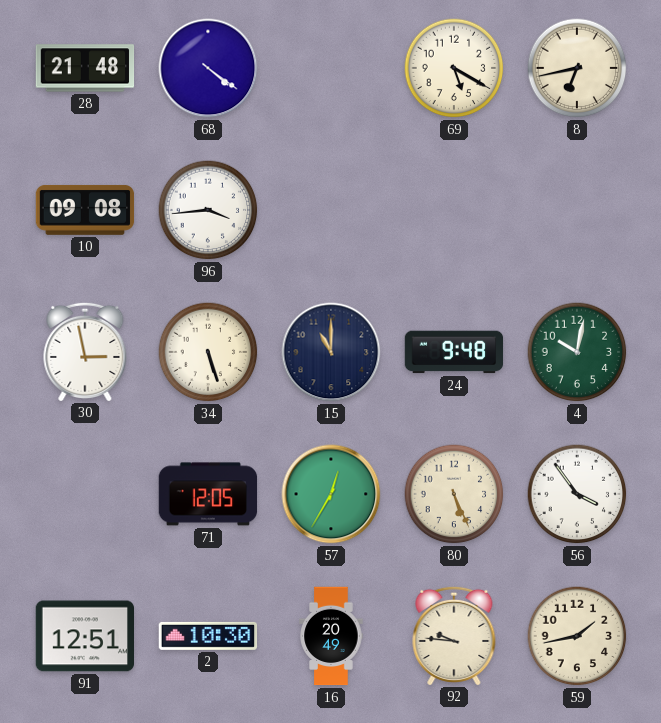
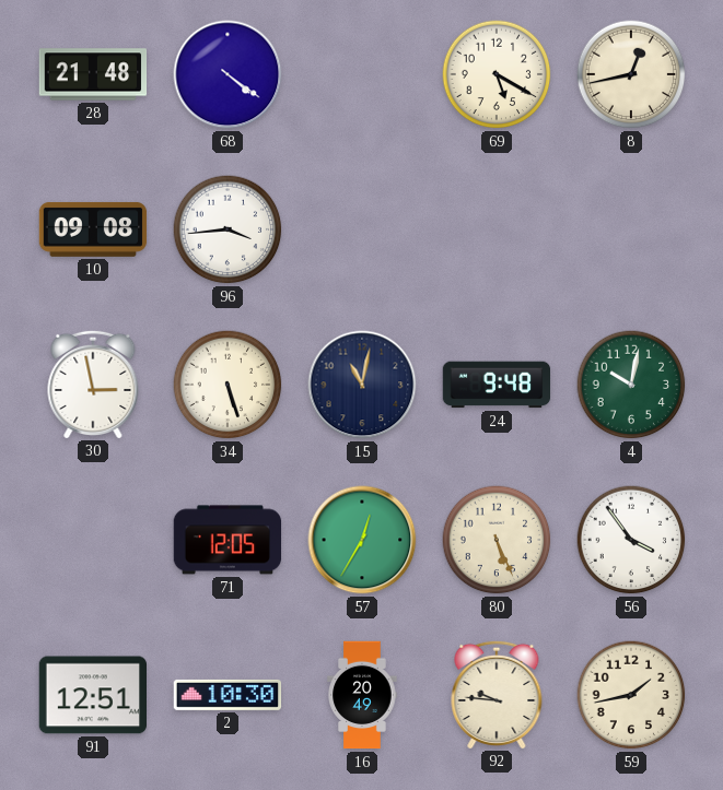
8: 6:43 -> 12:43
15: 11:00 -> 11:02
